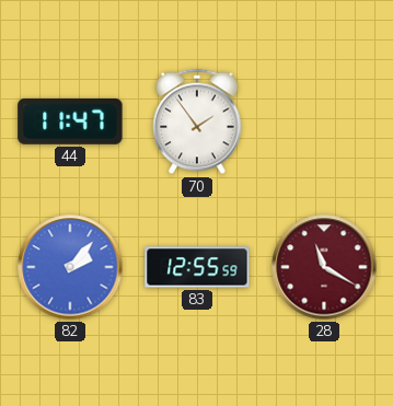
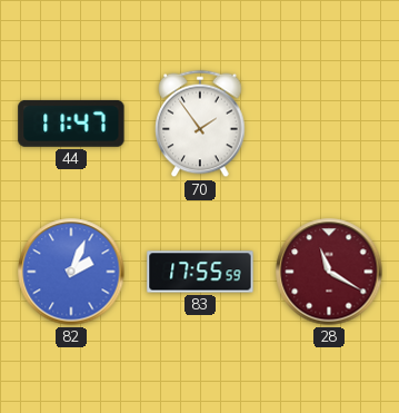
82: 2:07 -> 2:04
83: 12:55 -> 17:55
